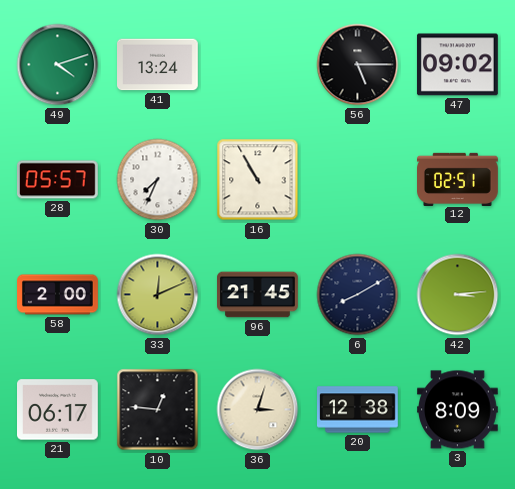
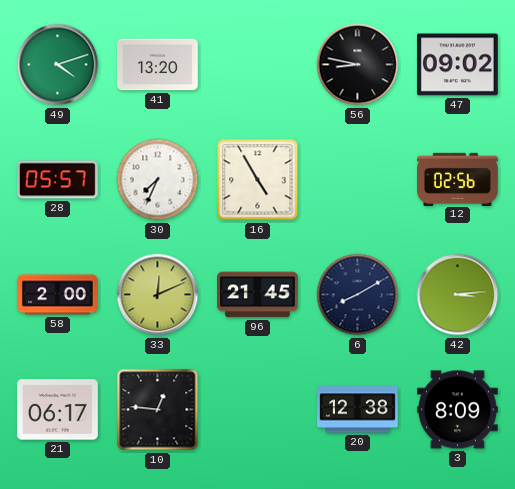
41: 13:24 -> 13:20
56: 5:15 -> 8:47
16: 10:55 -> 4:55
12: 02:51 -> 02:56
36: 3:03 -> none
